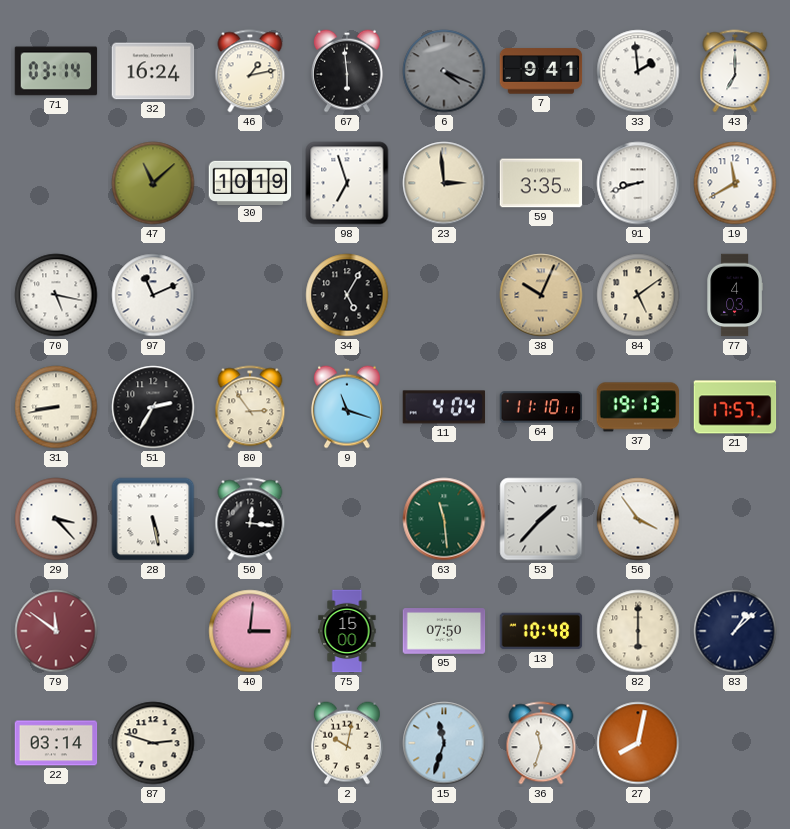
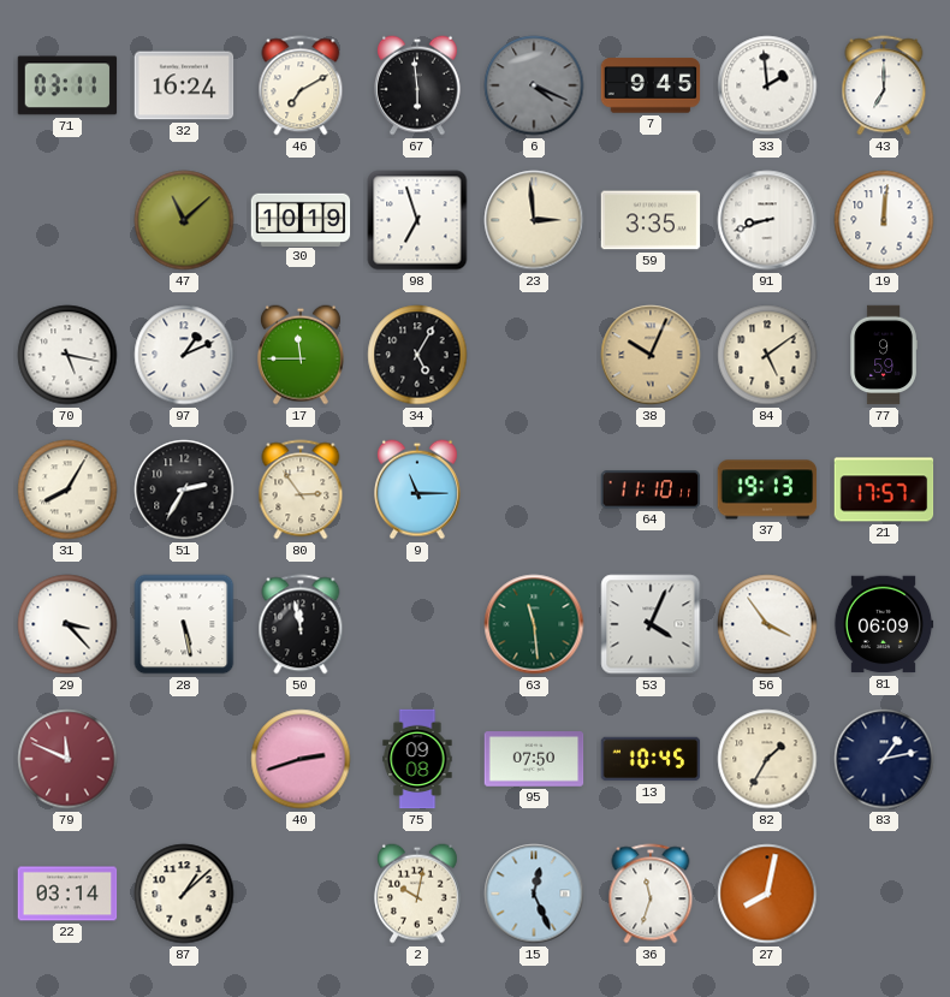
71: 03:14 -> 03:11
46: 1:13 -> 7:10
7: 9:41 -> 9:45
19: 11:40 -> 12:01
97: 11:11 -> 1:11
17: none -> 11:45
77: 4:03 -> 9:59
31: 8:43 -> 8:05
9: 11:18 -> 11:15
11: 4:04 -> none
50: 12:16 -> 11:58
53: 1:37 -> 4:04
81: none -> 06:09
79: 11:51 -> 11:49
40: 3:01 -> 2:42
75: 15:00 -> 09:08
13: 10:48 -> 10:45
82: 6:00 -> 1:35
83: 1:08 -> 1:13
87: 2:48 -> 1:08
15: 11:33 -> 12:26
